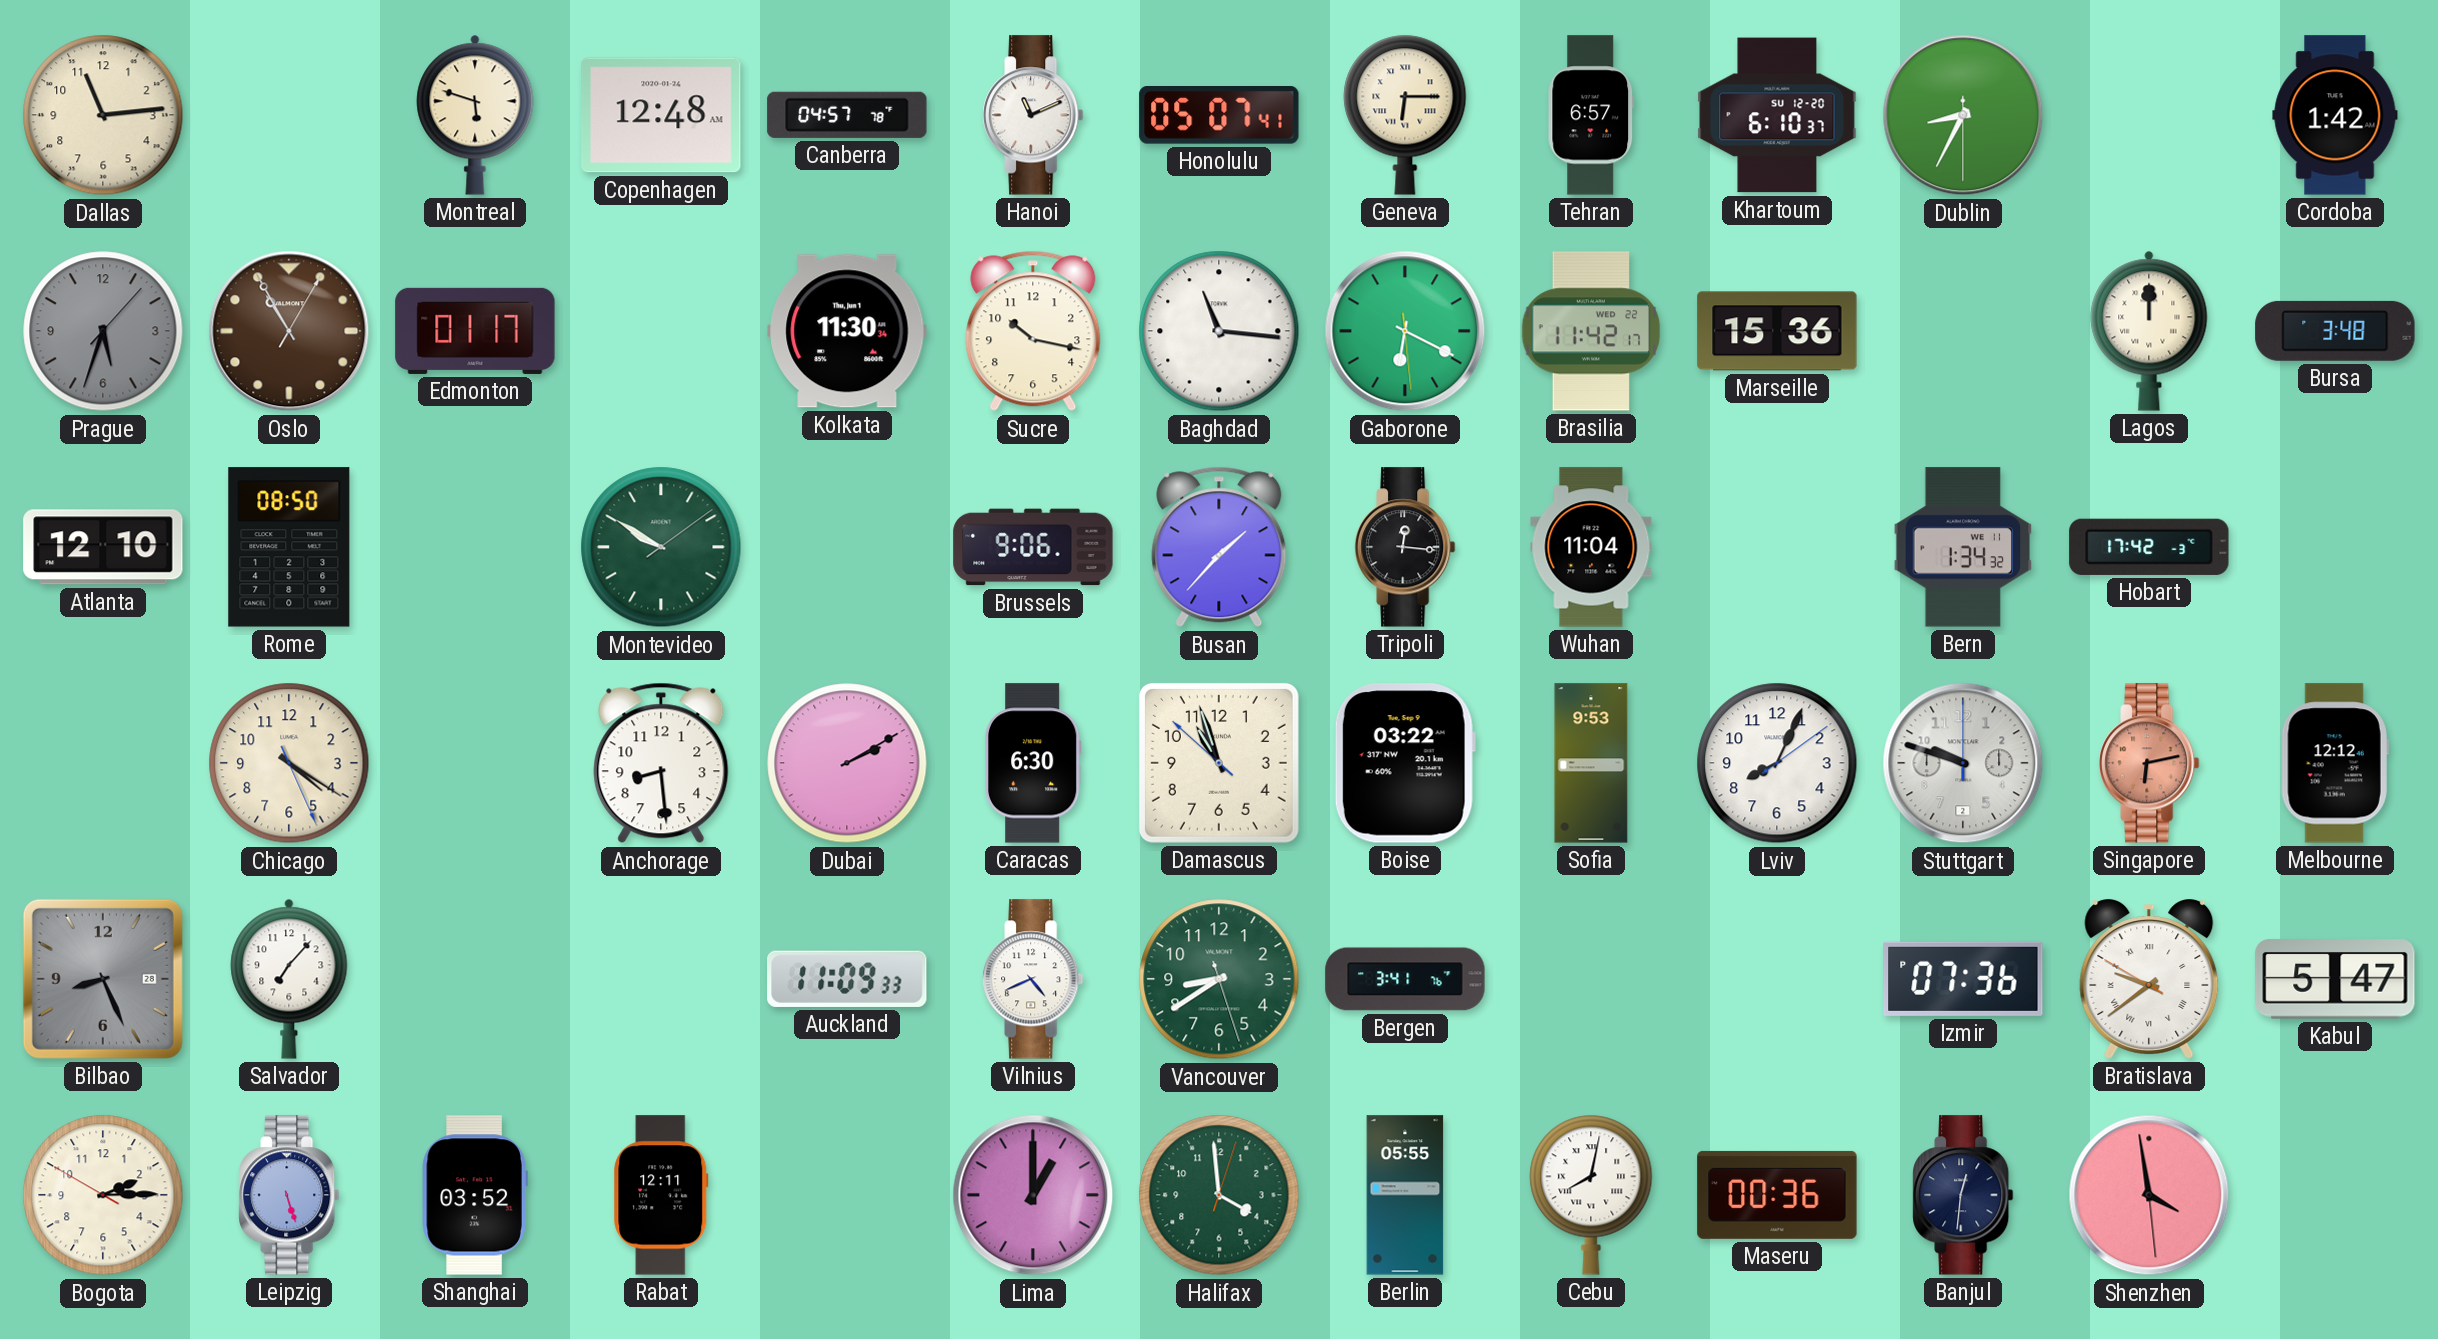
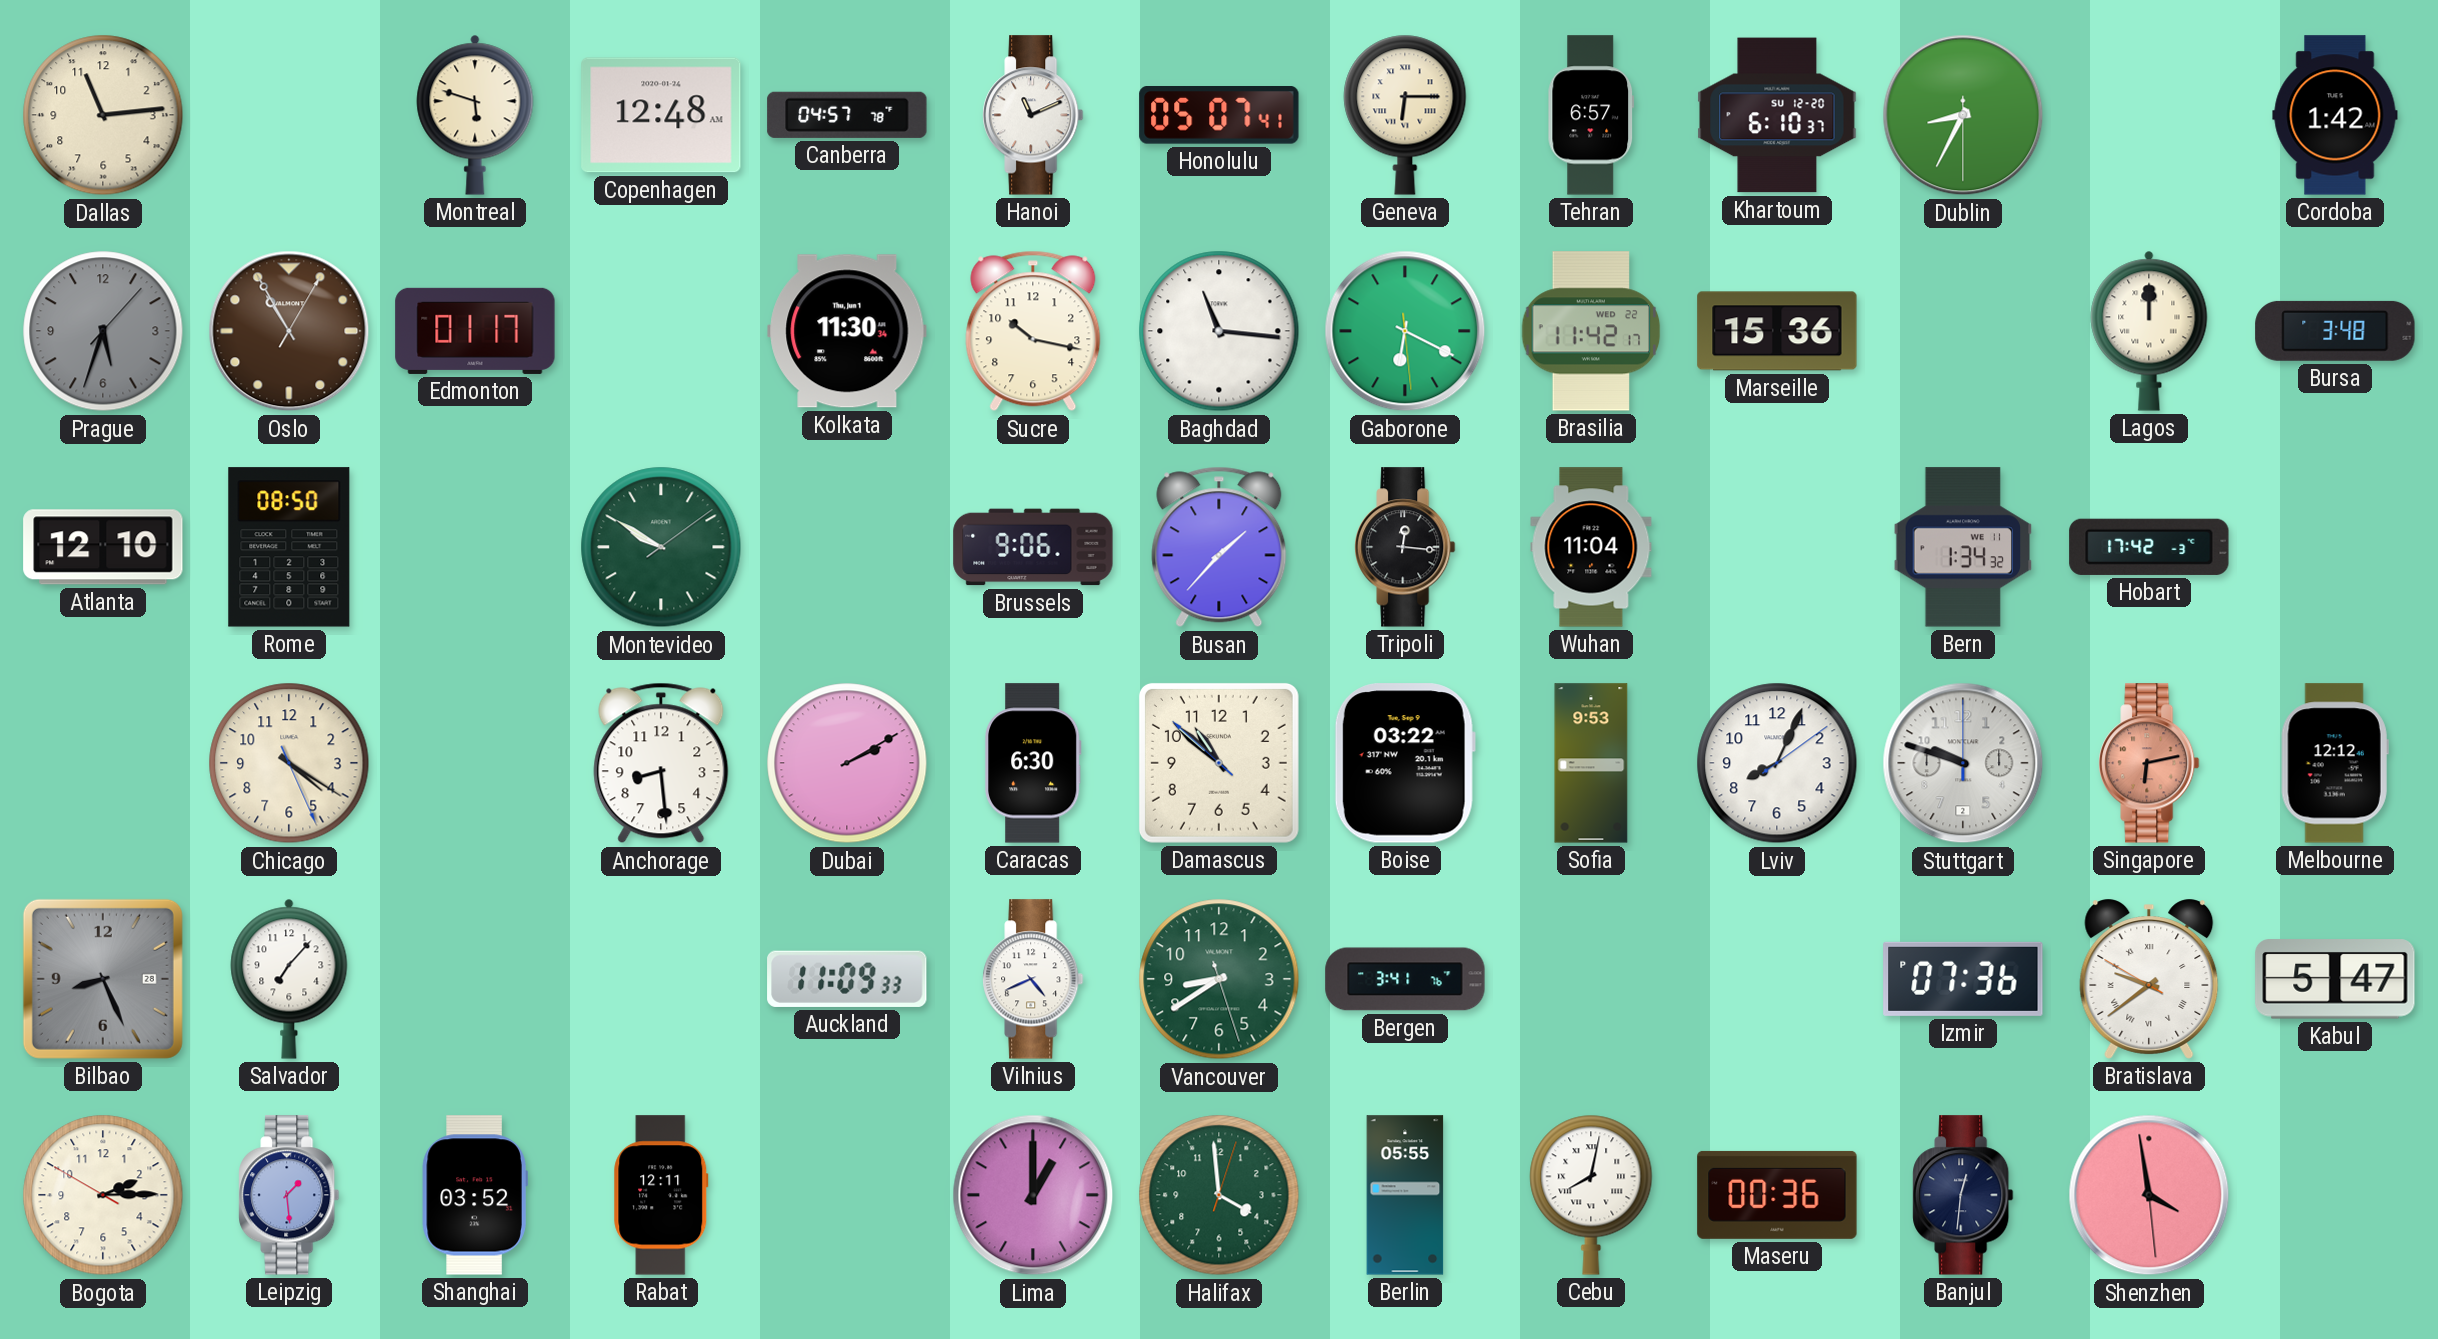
Damascus: 10:56 -> 10:51
Leipzig: 5:27 -> 1:29
